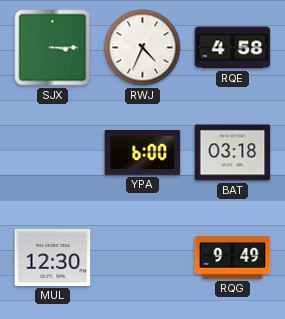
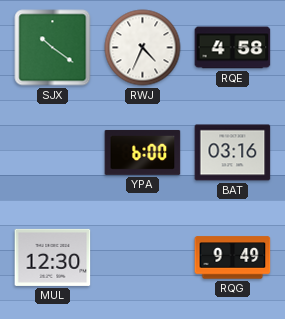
SJX: 3:15 -> 10:21
BAT: 03:18 -> 03:16
